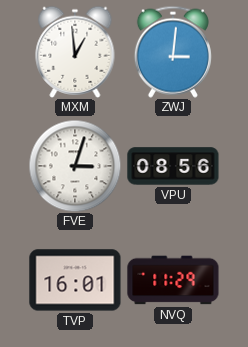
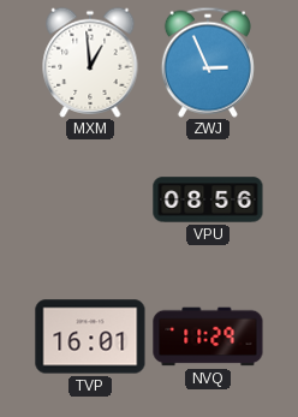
ZWJ: 3:01 -> 2:56
FVE: 3:03 -> none
